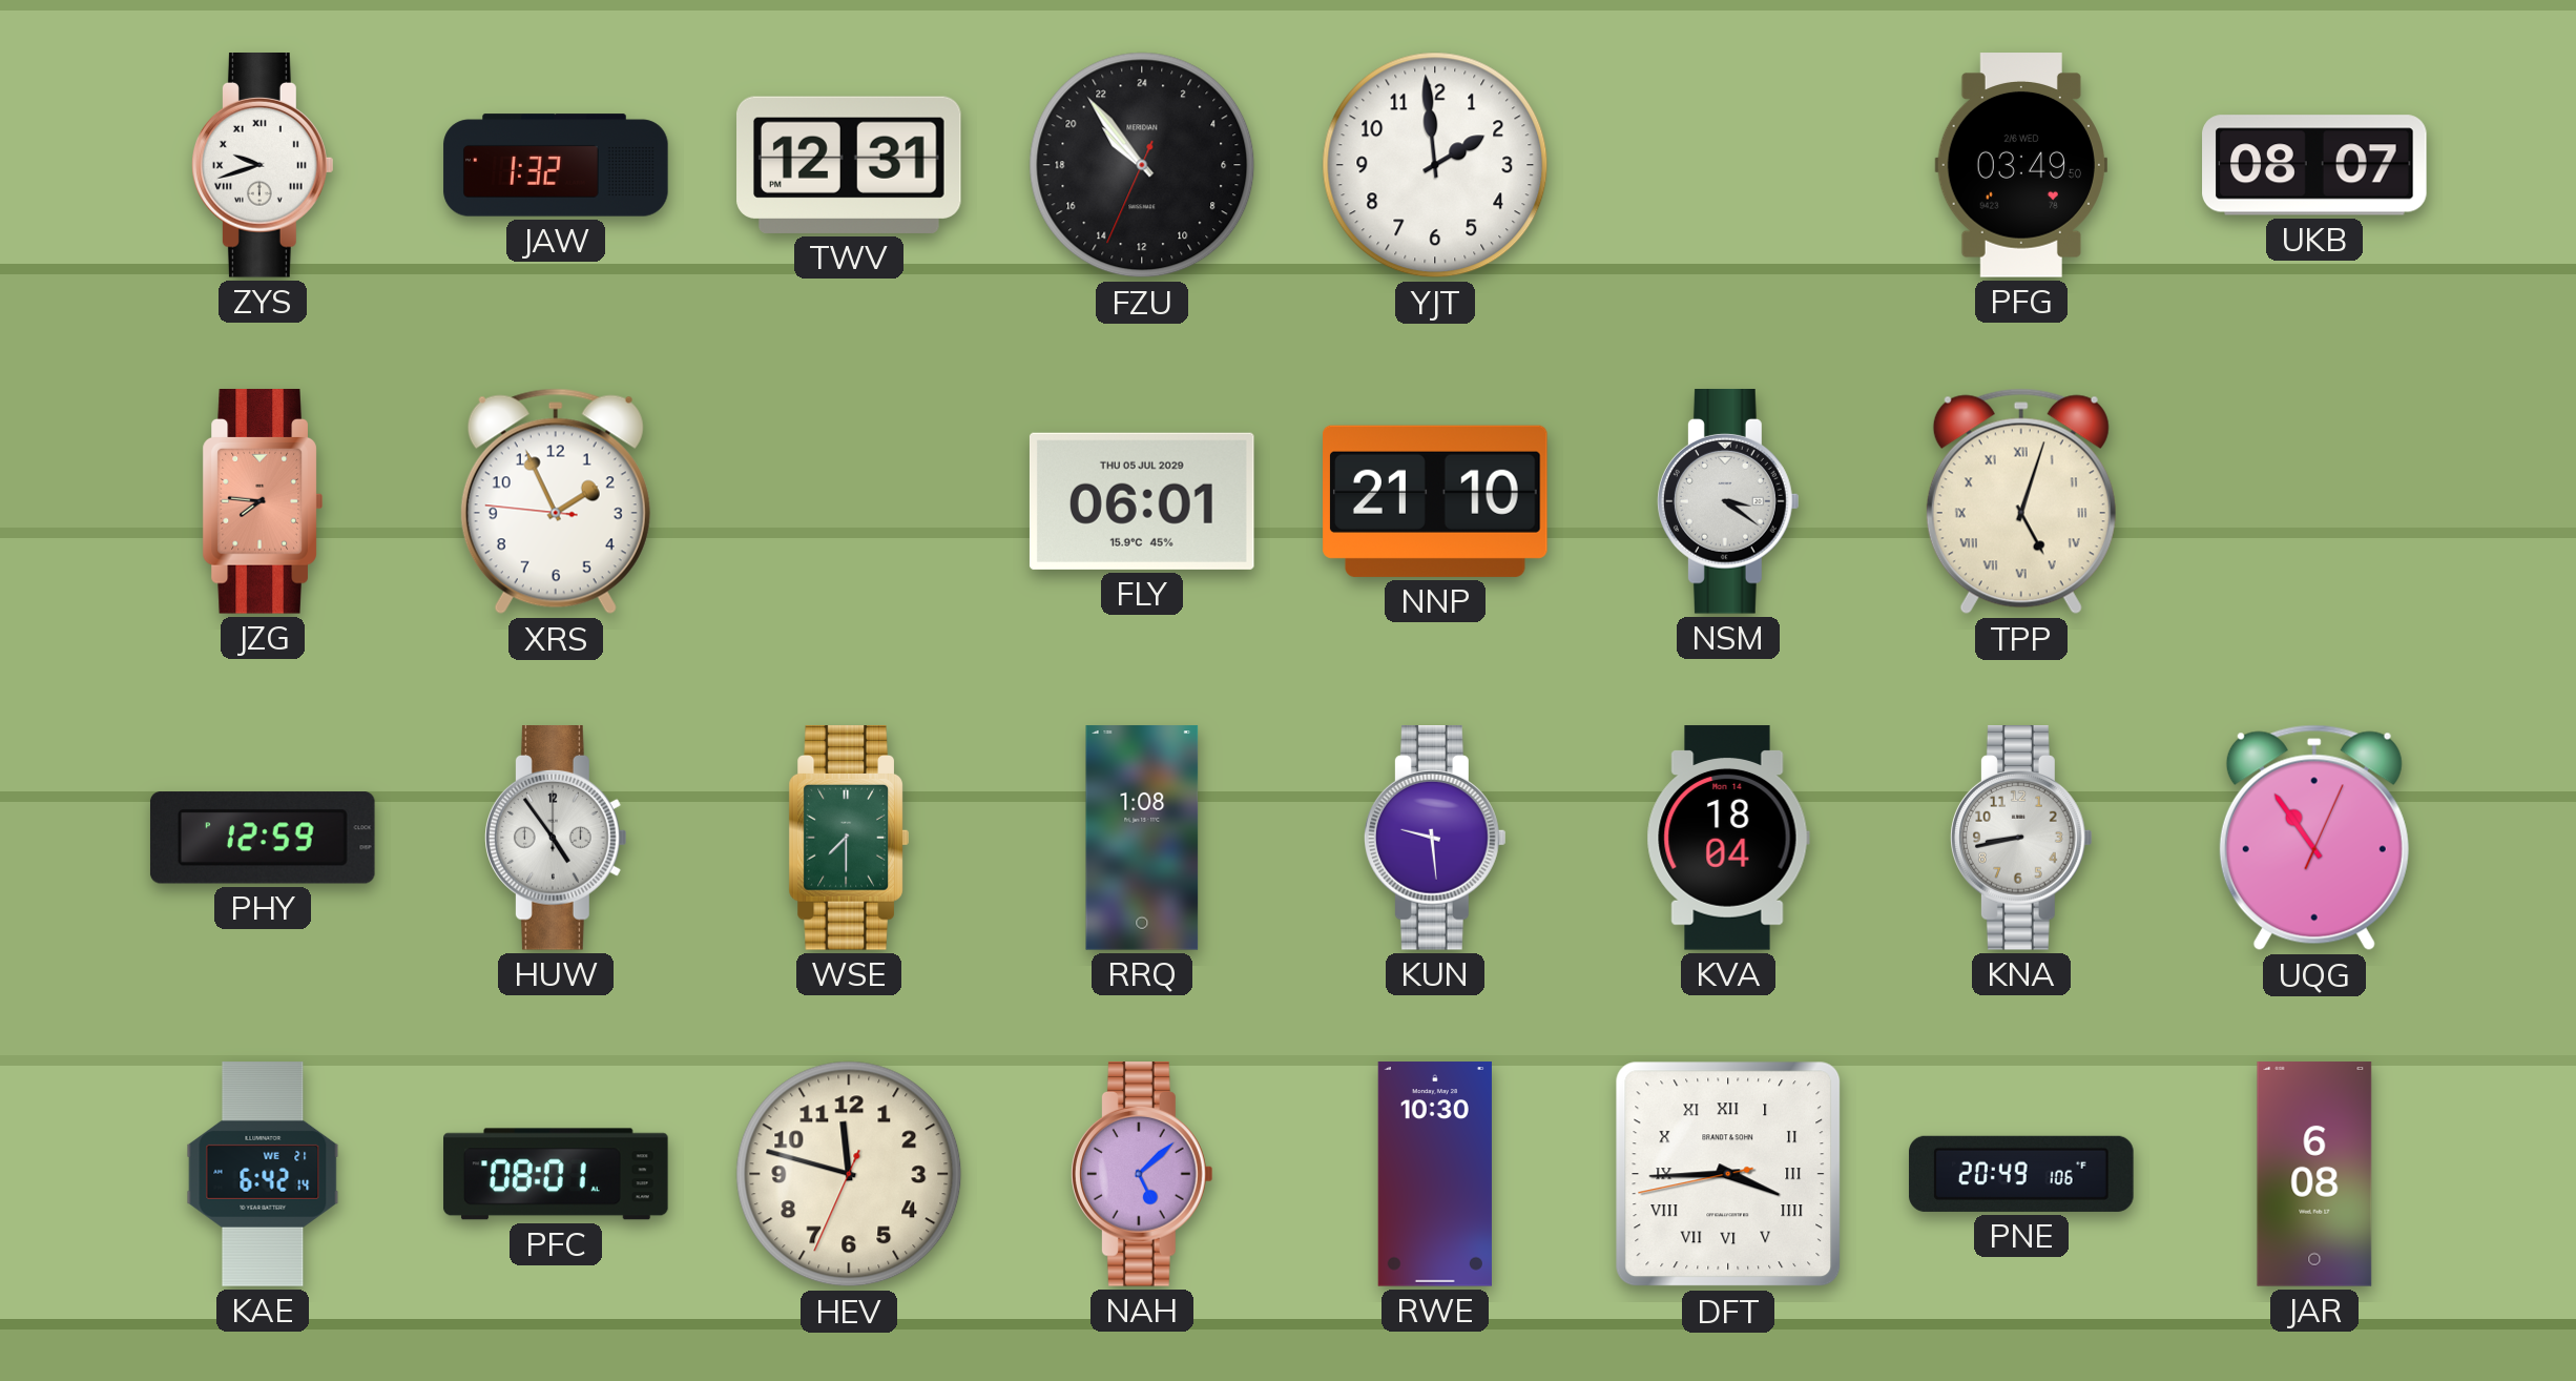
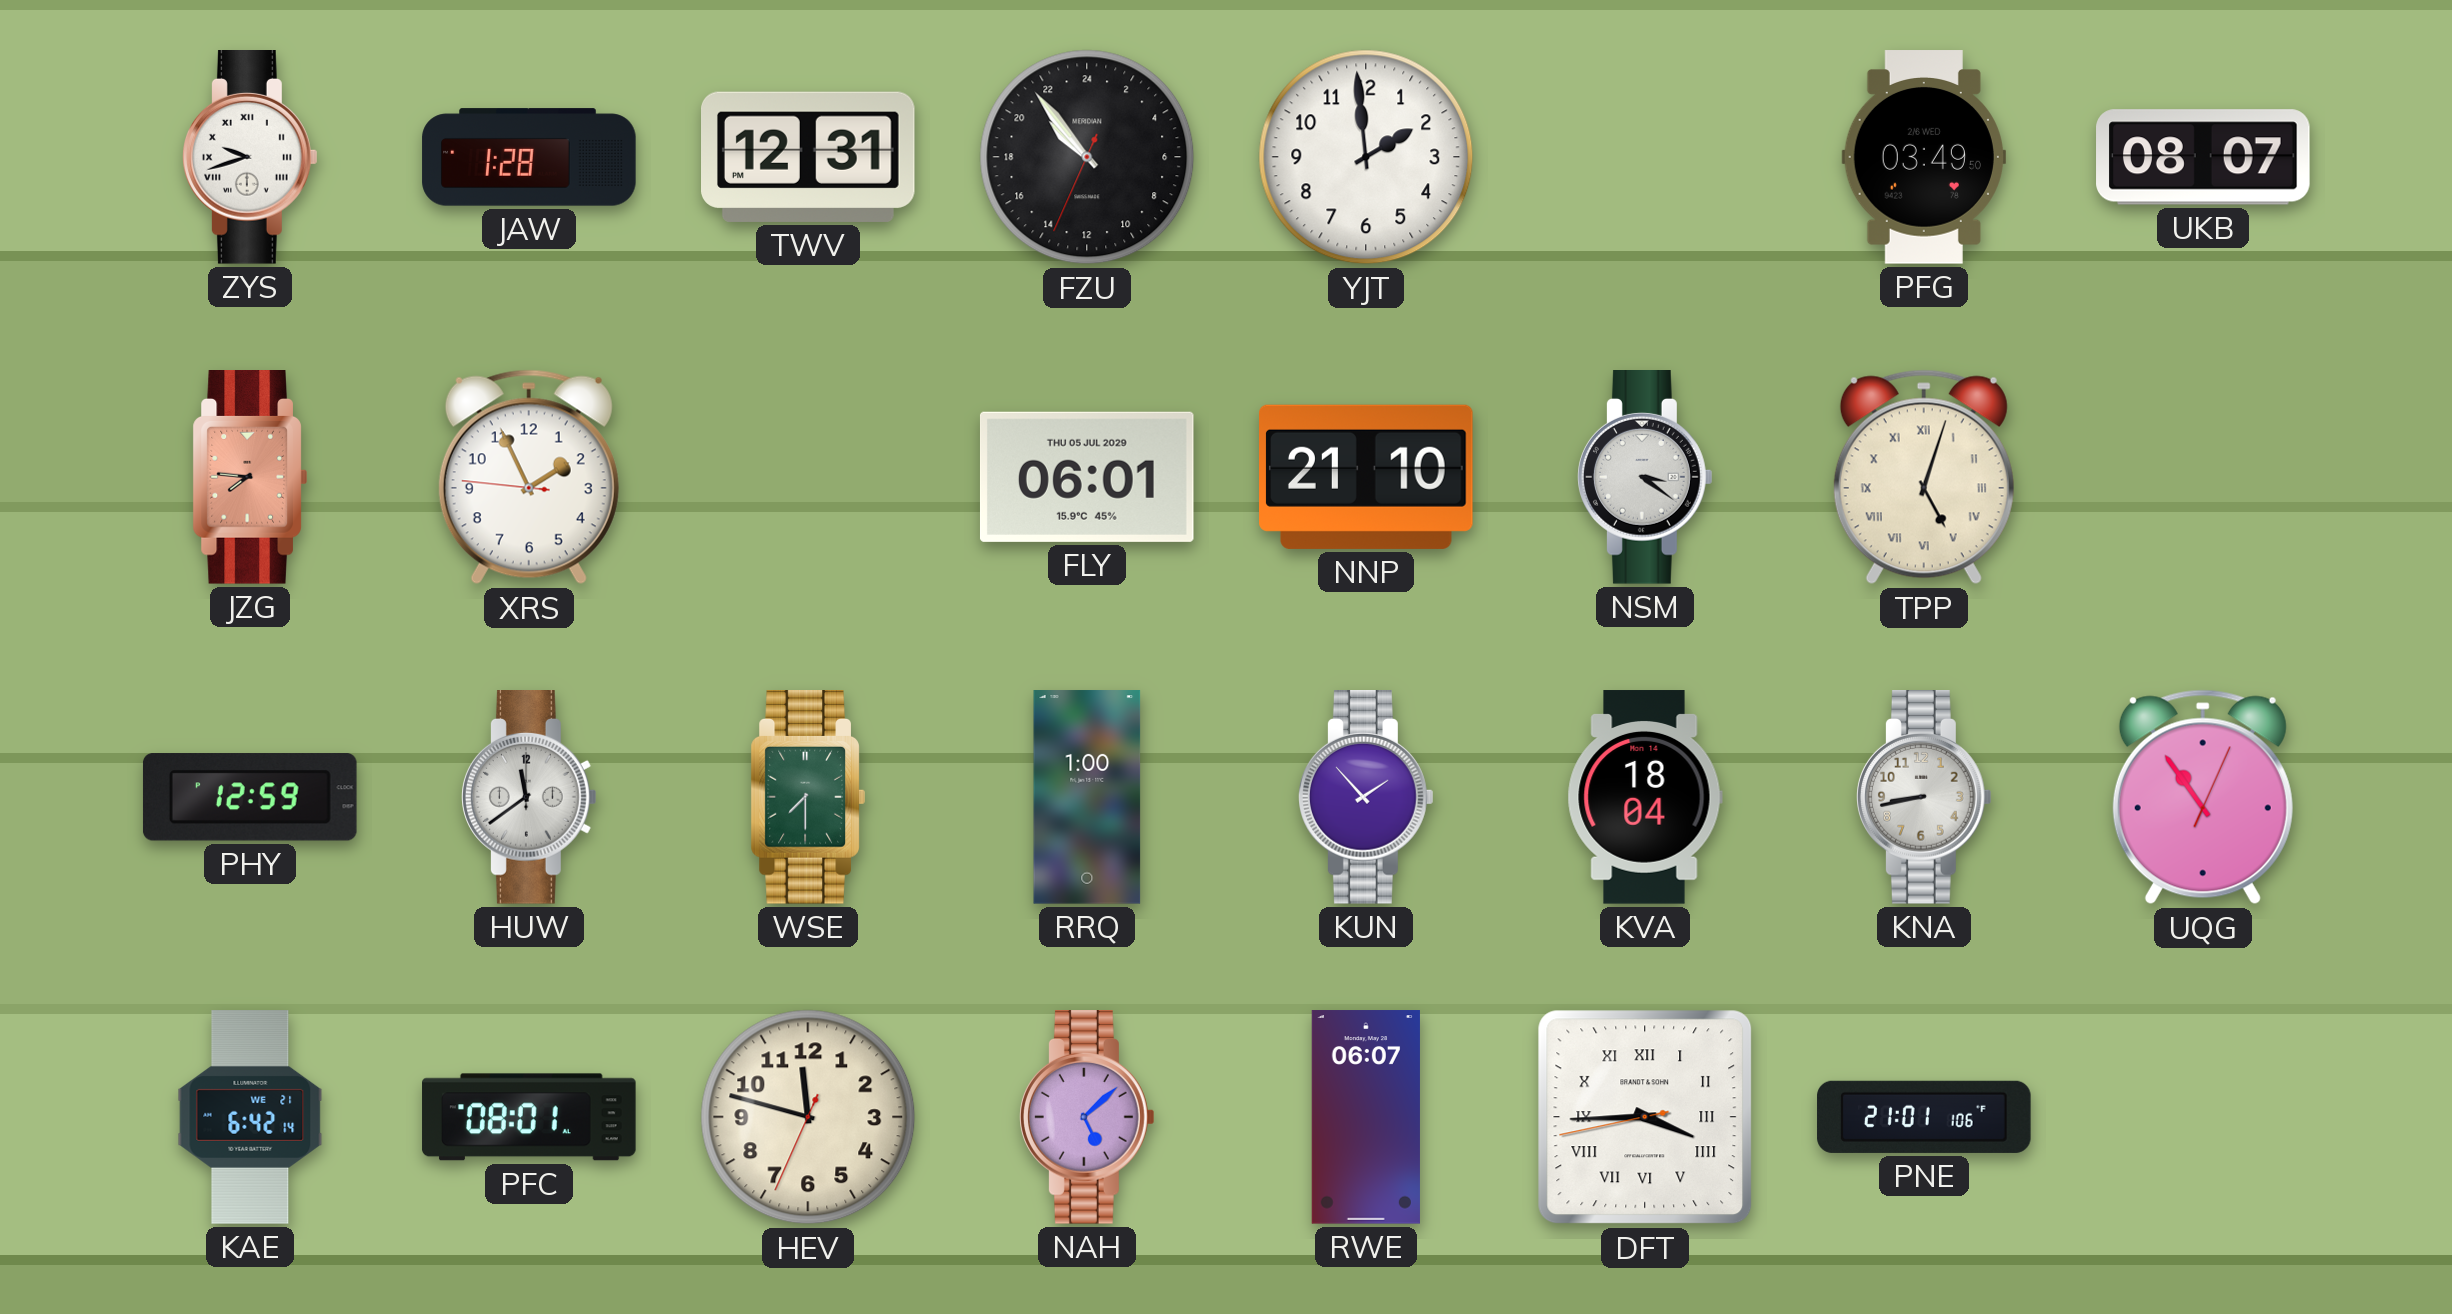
JAW: 1:32 -> 1:28
HUW: 4:54 -> 11:39
RRQ: 1:08 -> 1:00
KUN: 9:29 -> 1:53
RWE: 10:30 -> 06:07
PNE: 20:49 -> 21:01
JAR: 6:08 -> none
